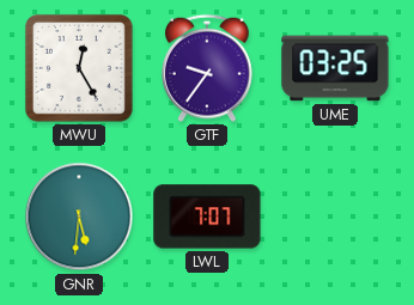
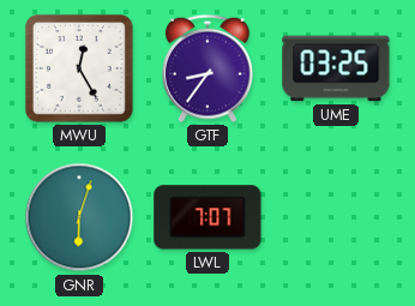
GTF: 9:36 -> 8:36
GNR: 5:31 -> 6:03
